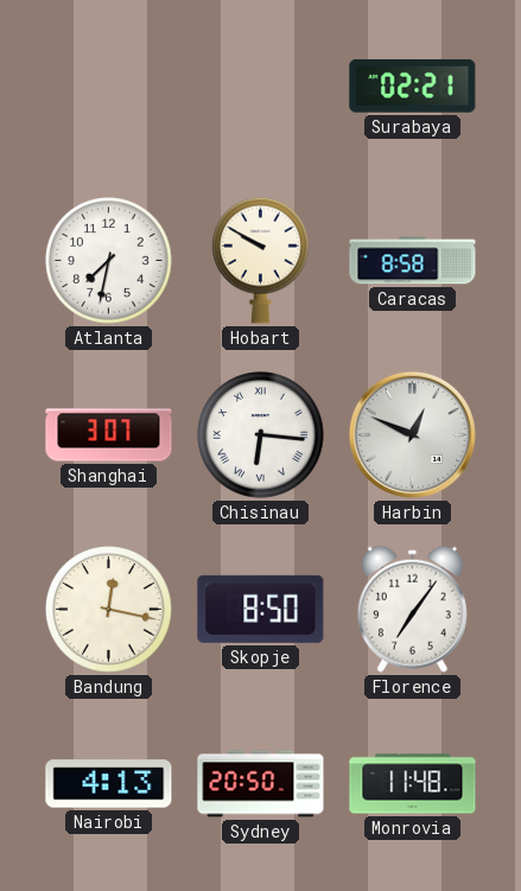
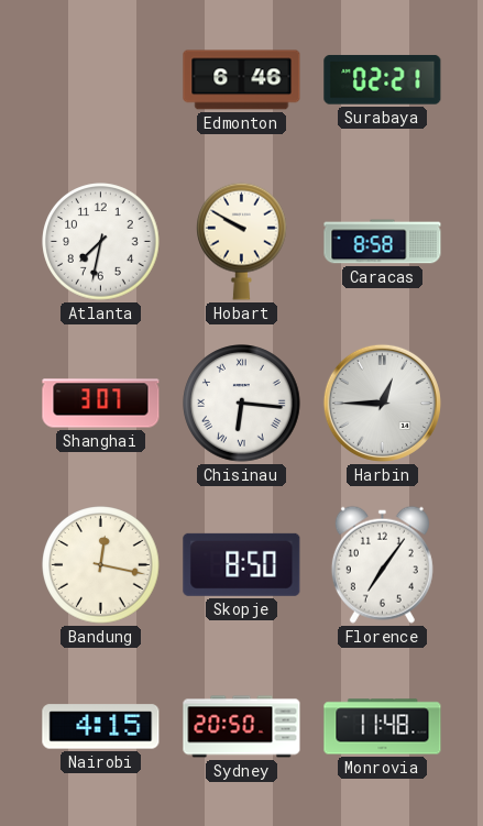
Edmonton: none -> 6:46
Harbin: 12:49 -> 12:45
Nairobi: 4:13 -> 4:15
